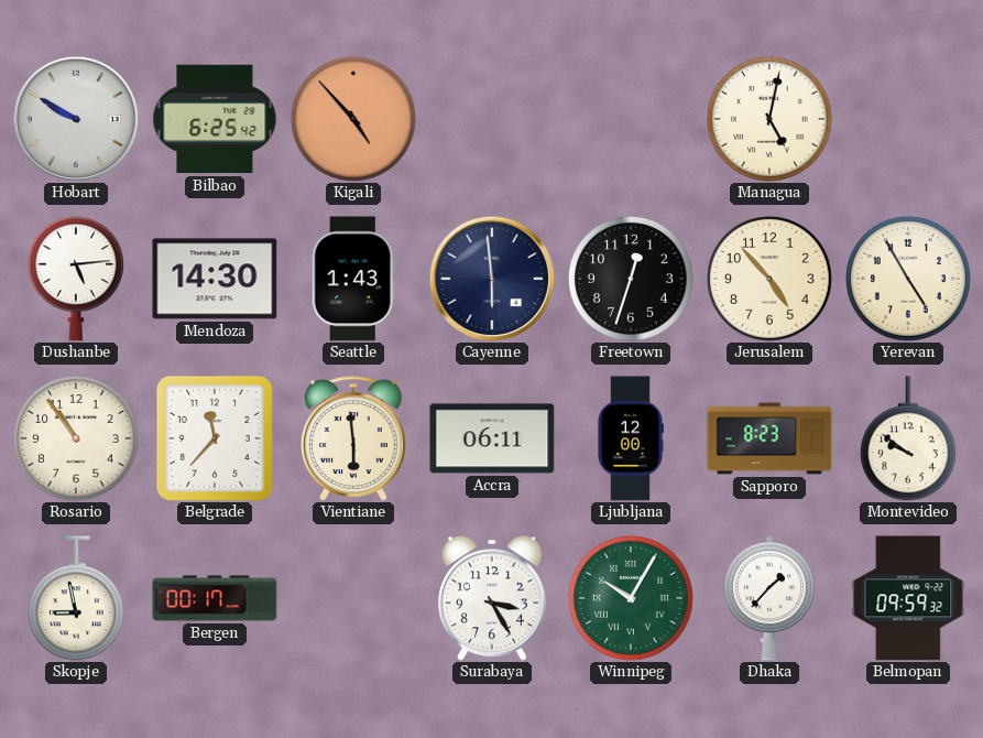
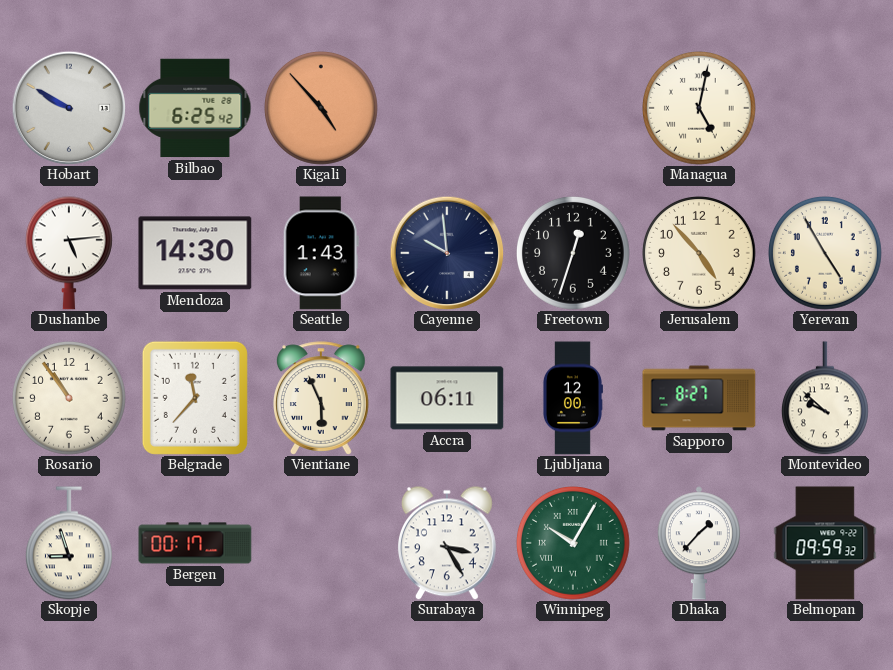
Cayenne: 5:59 -> 9:59
Vientiane: 5:59 -> 5:56
Sapporo: 8:23 -> 8:27
Montevideo: 9:51 -> 9:52
Skopje: 8:58 -> 8:57
